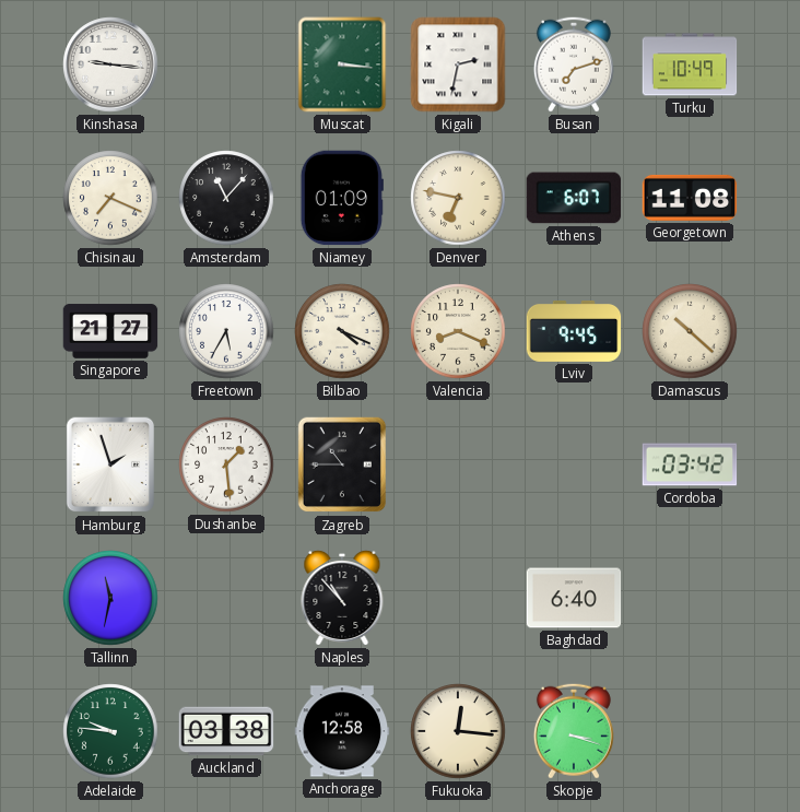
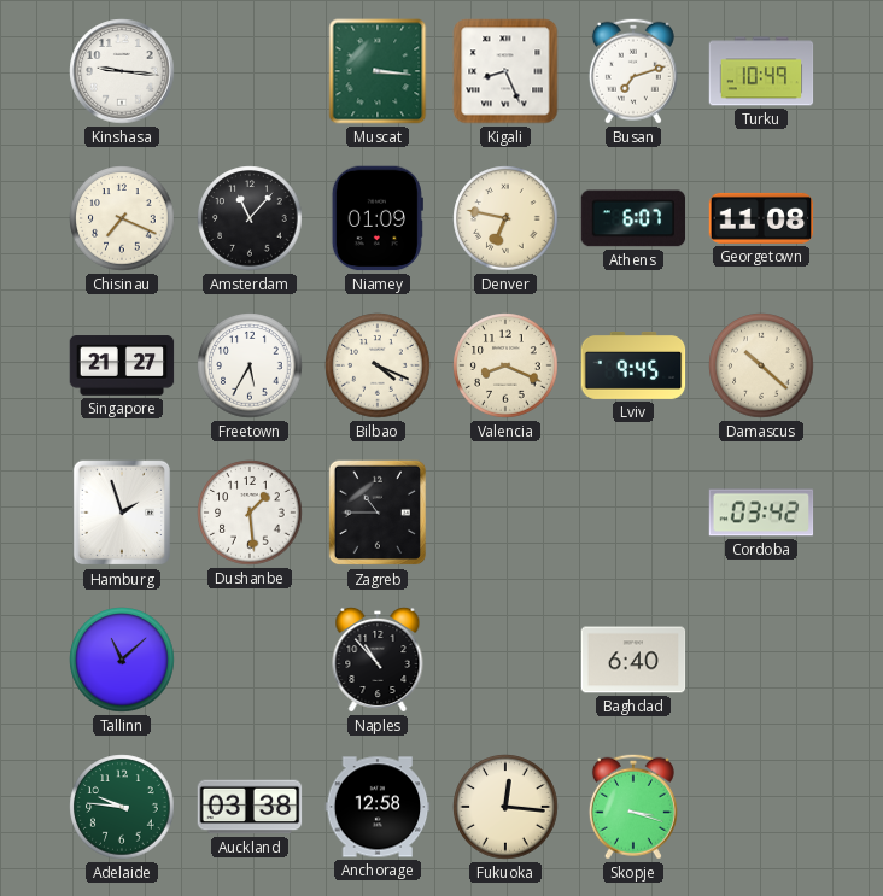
Kigali: 2:32 -> 8:26
Tallinn: 11:32 -> 11:08
